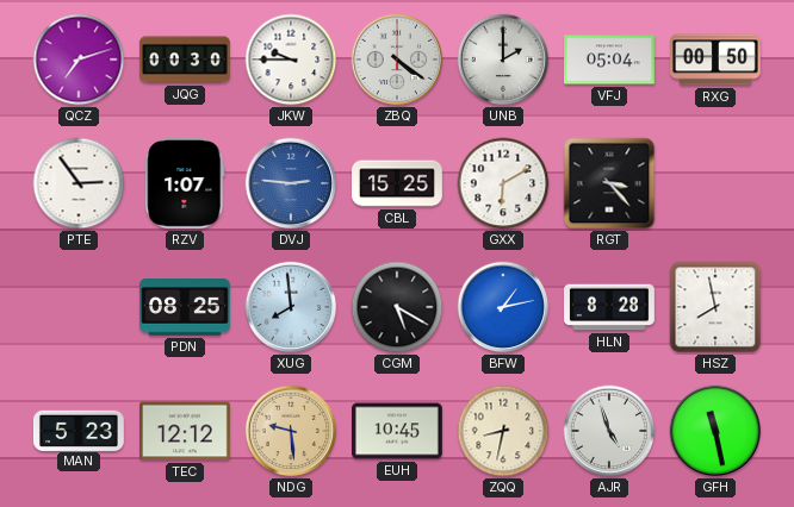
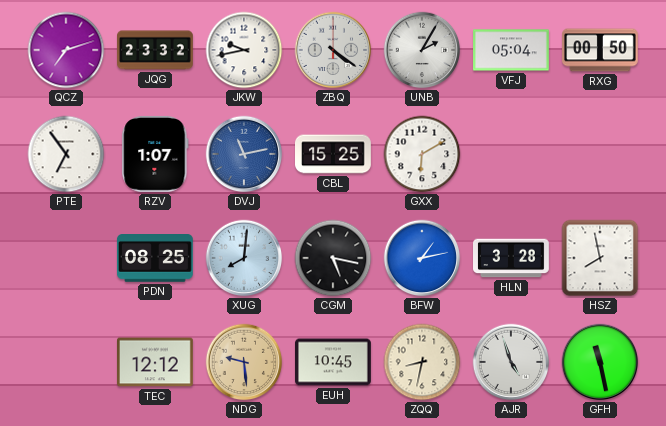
JQG: 00:30 -> 23:32
JKW: 9:45 -> 9:43
UNB: 2:00 -> 2:05
PTE: 2:54 -> 6:54
DVJ: 2:46 -> 11:13
RGT: 3:23 -> none
XUG: 7:59 -> 8:01
CGM: 5:20 -> 5:17
HLN: 8:28 -> 3:28
MAN: 5:23 -> none
